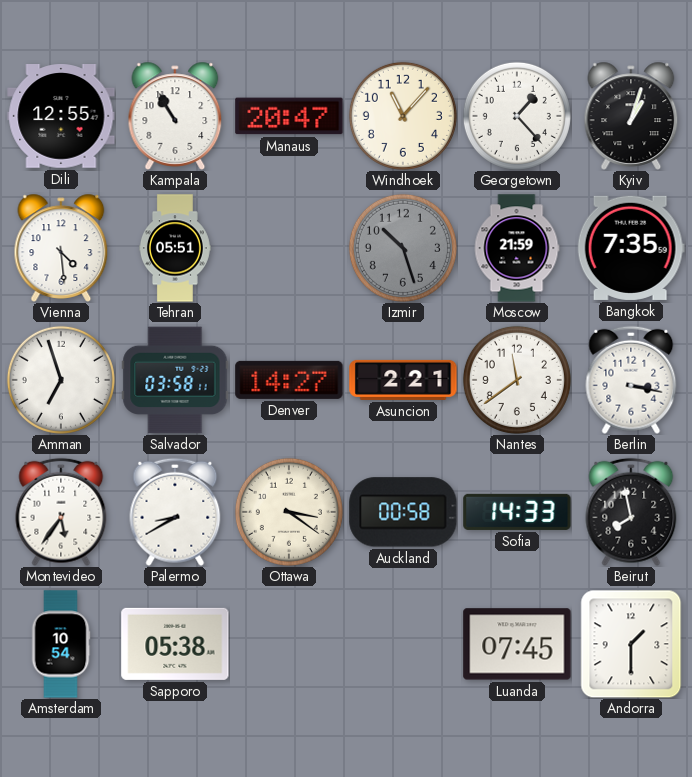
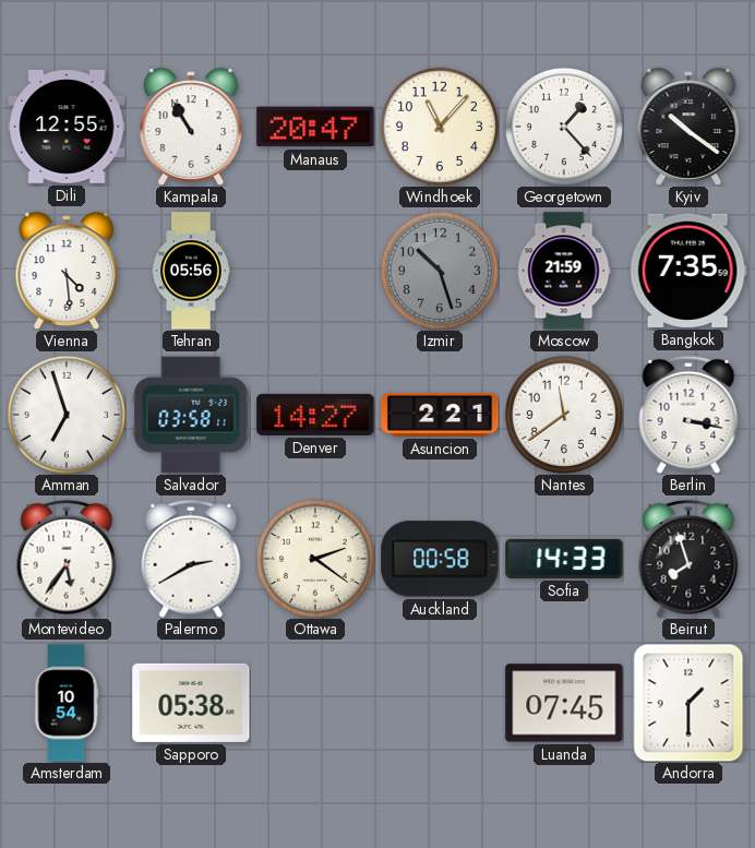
Kyiv: 1:03 -> 10:21
Tehran: 05:51 -> 05:56
Palermo: 8:40 -> 2:40
Ottawa: 3:21 -> 2:21
Beirut: 7:58 -> 7:57
